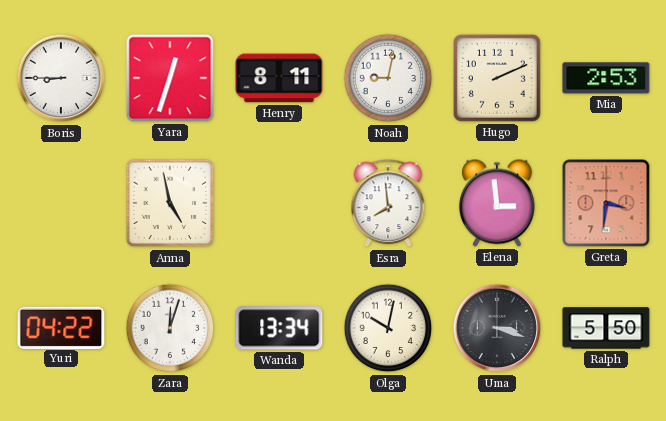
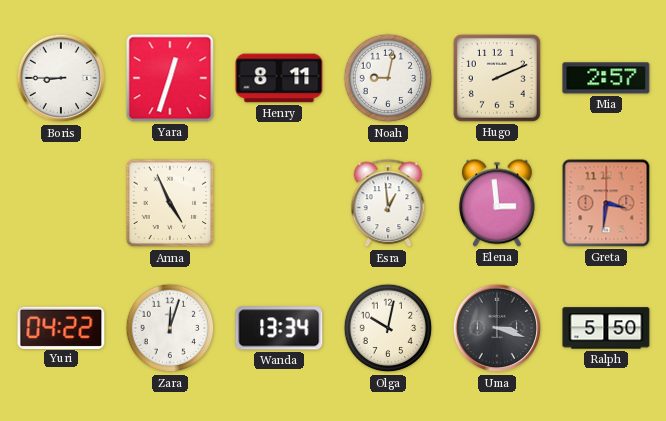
Mia: 2:53 -> 2:57
Anna: 4:58 -> 4:56
Esra: 7:59 -> 12:59
